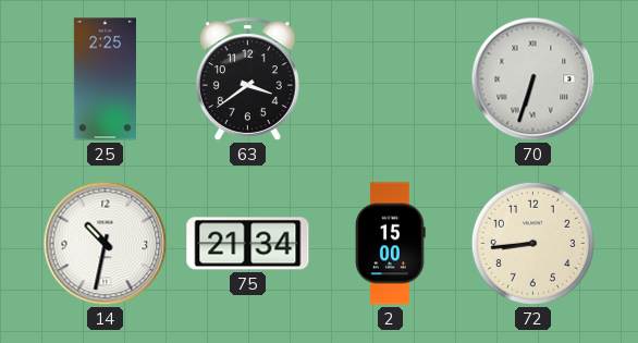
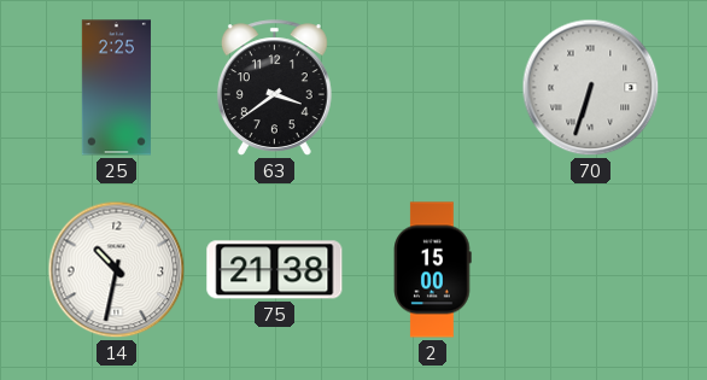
75: 21:34 -> 21:38
72: 8:44 -> none
